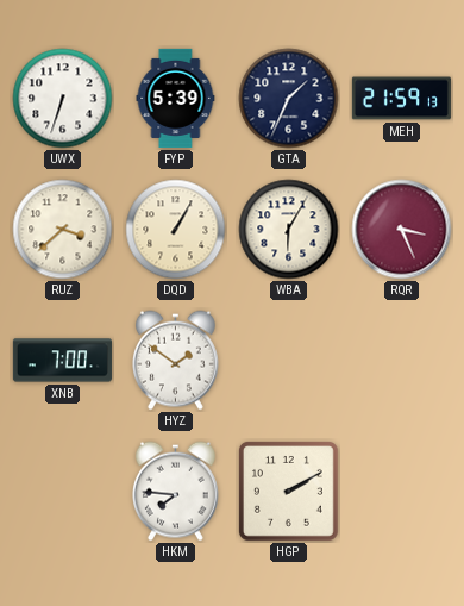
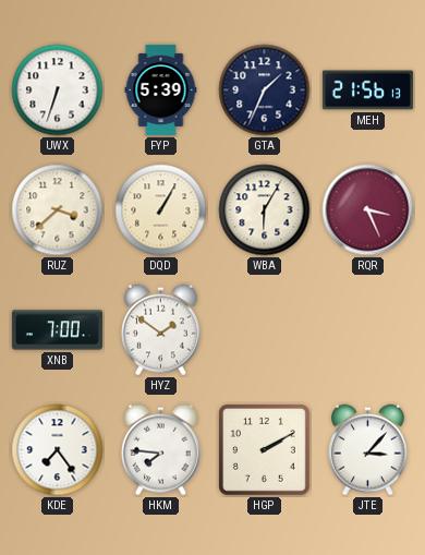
MEH: 21:59 -> 21:56
KDE: none -> 7:24
JTE: none -> 3:07
